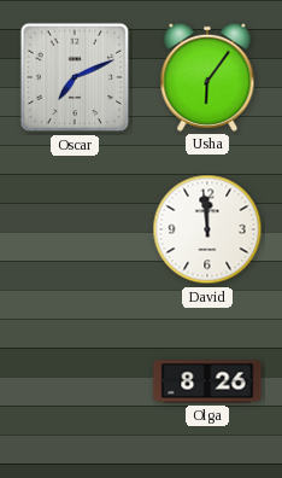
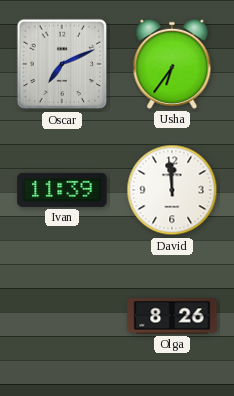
Usha: 6:06 -> 6:36
Ivan: none -> 11:39
